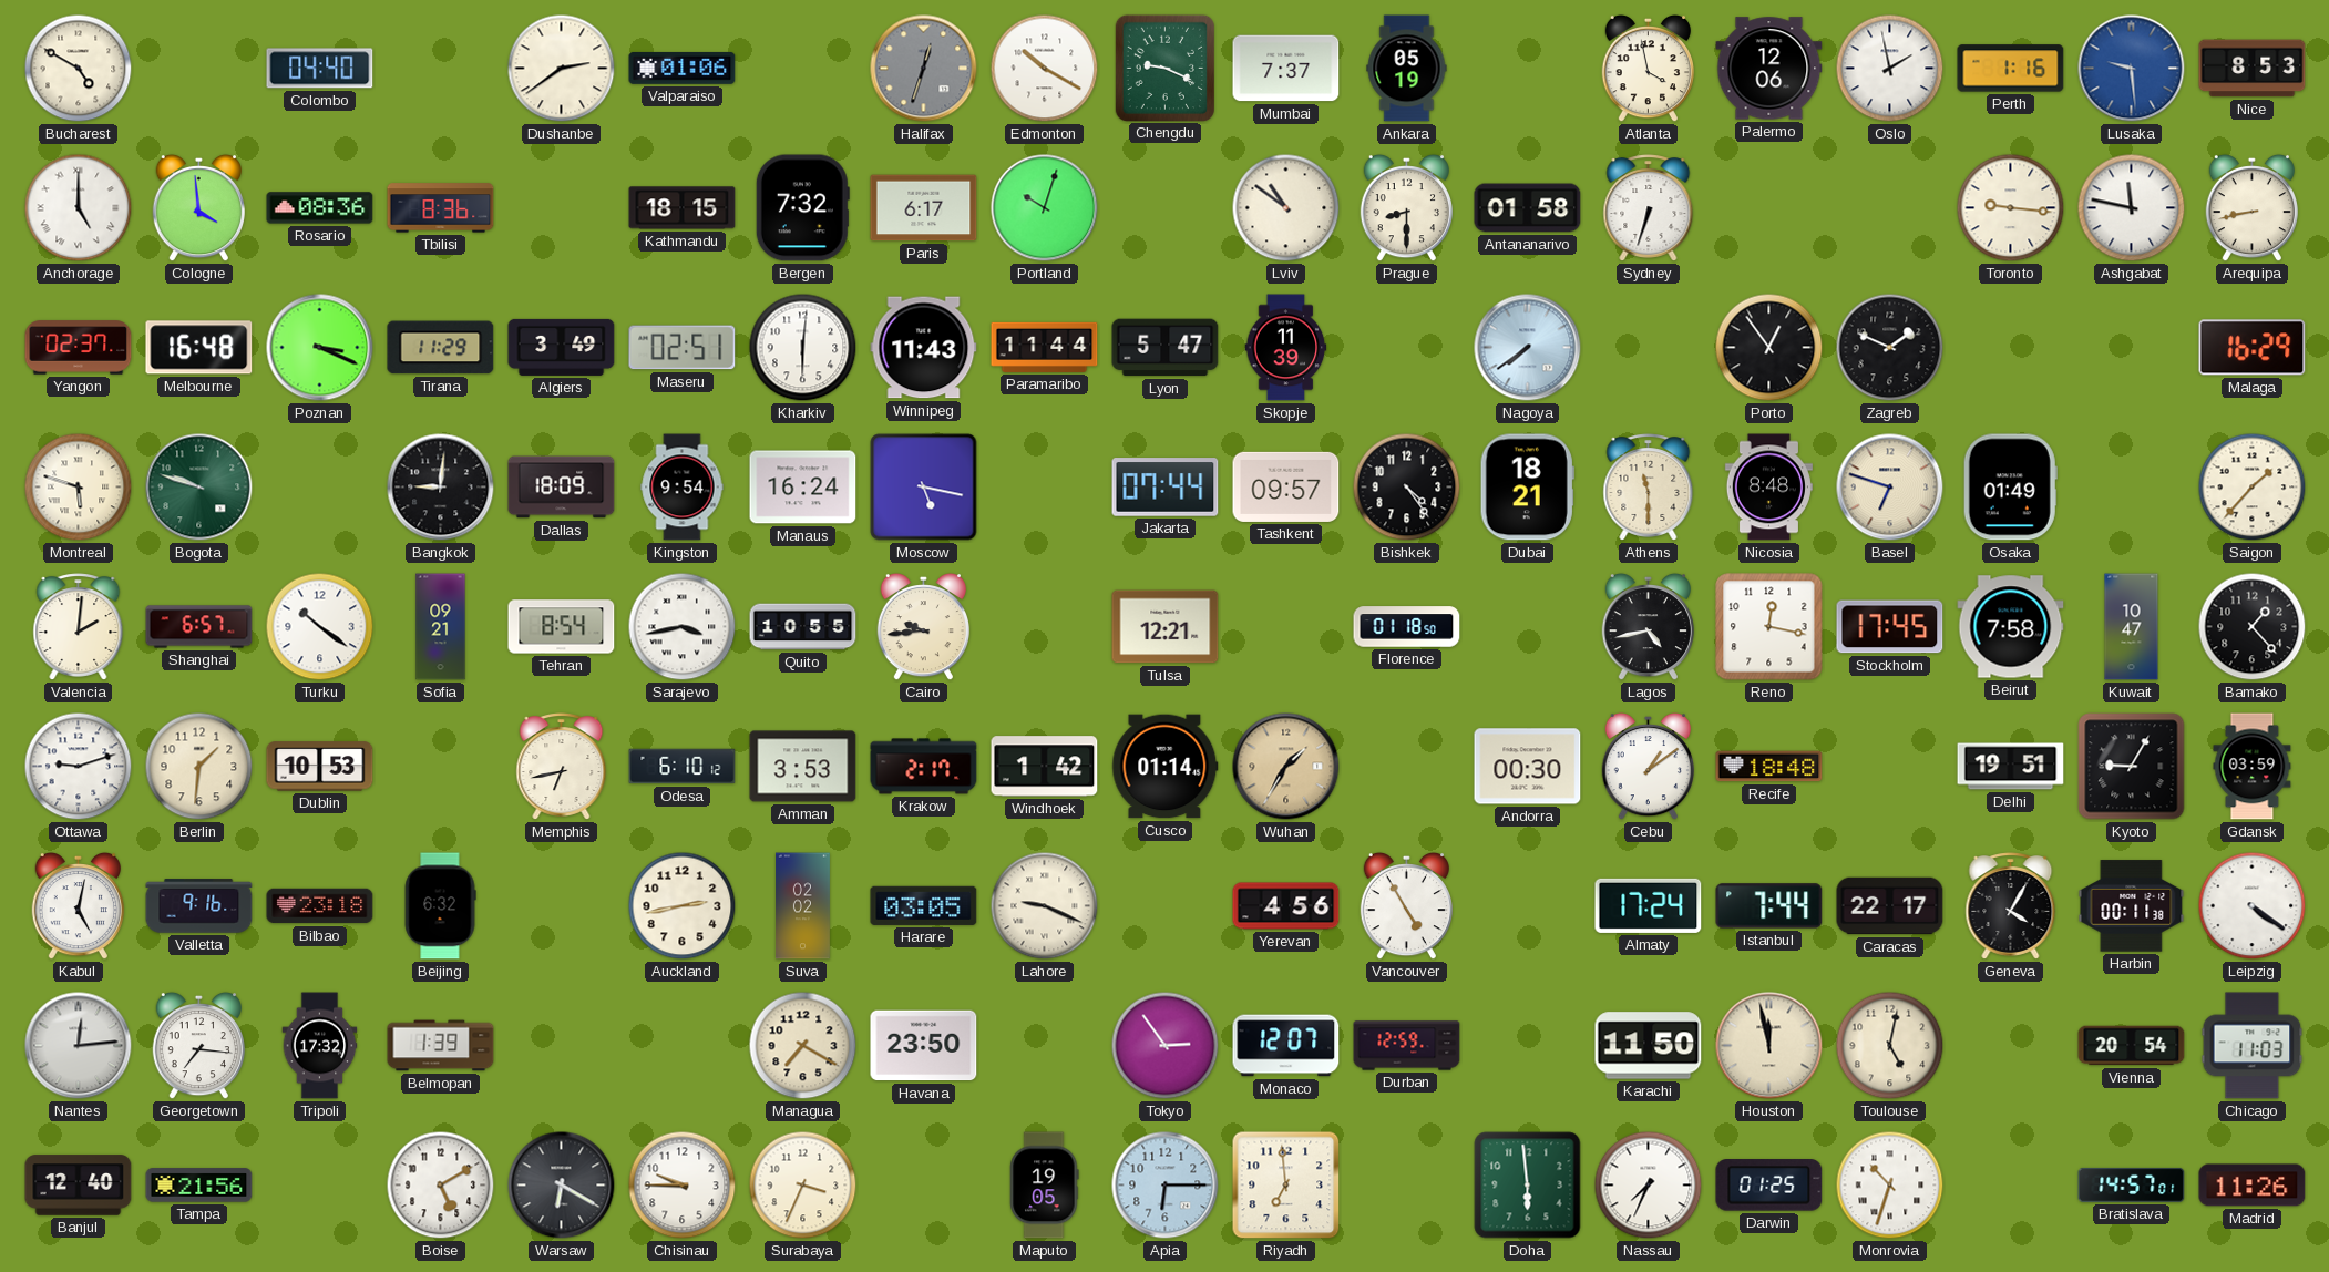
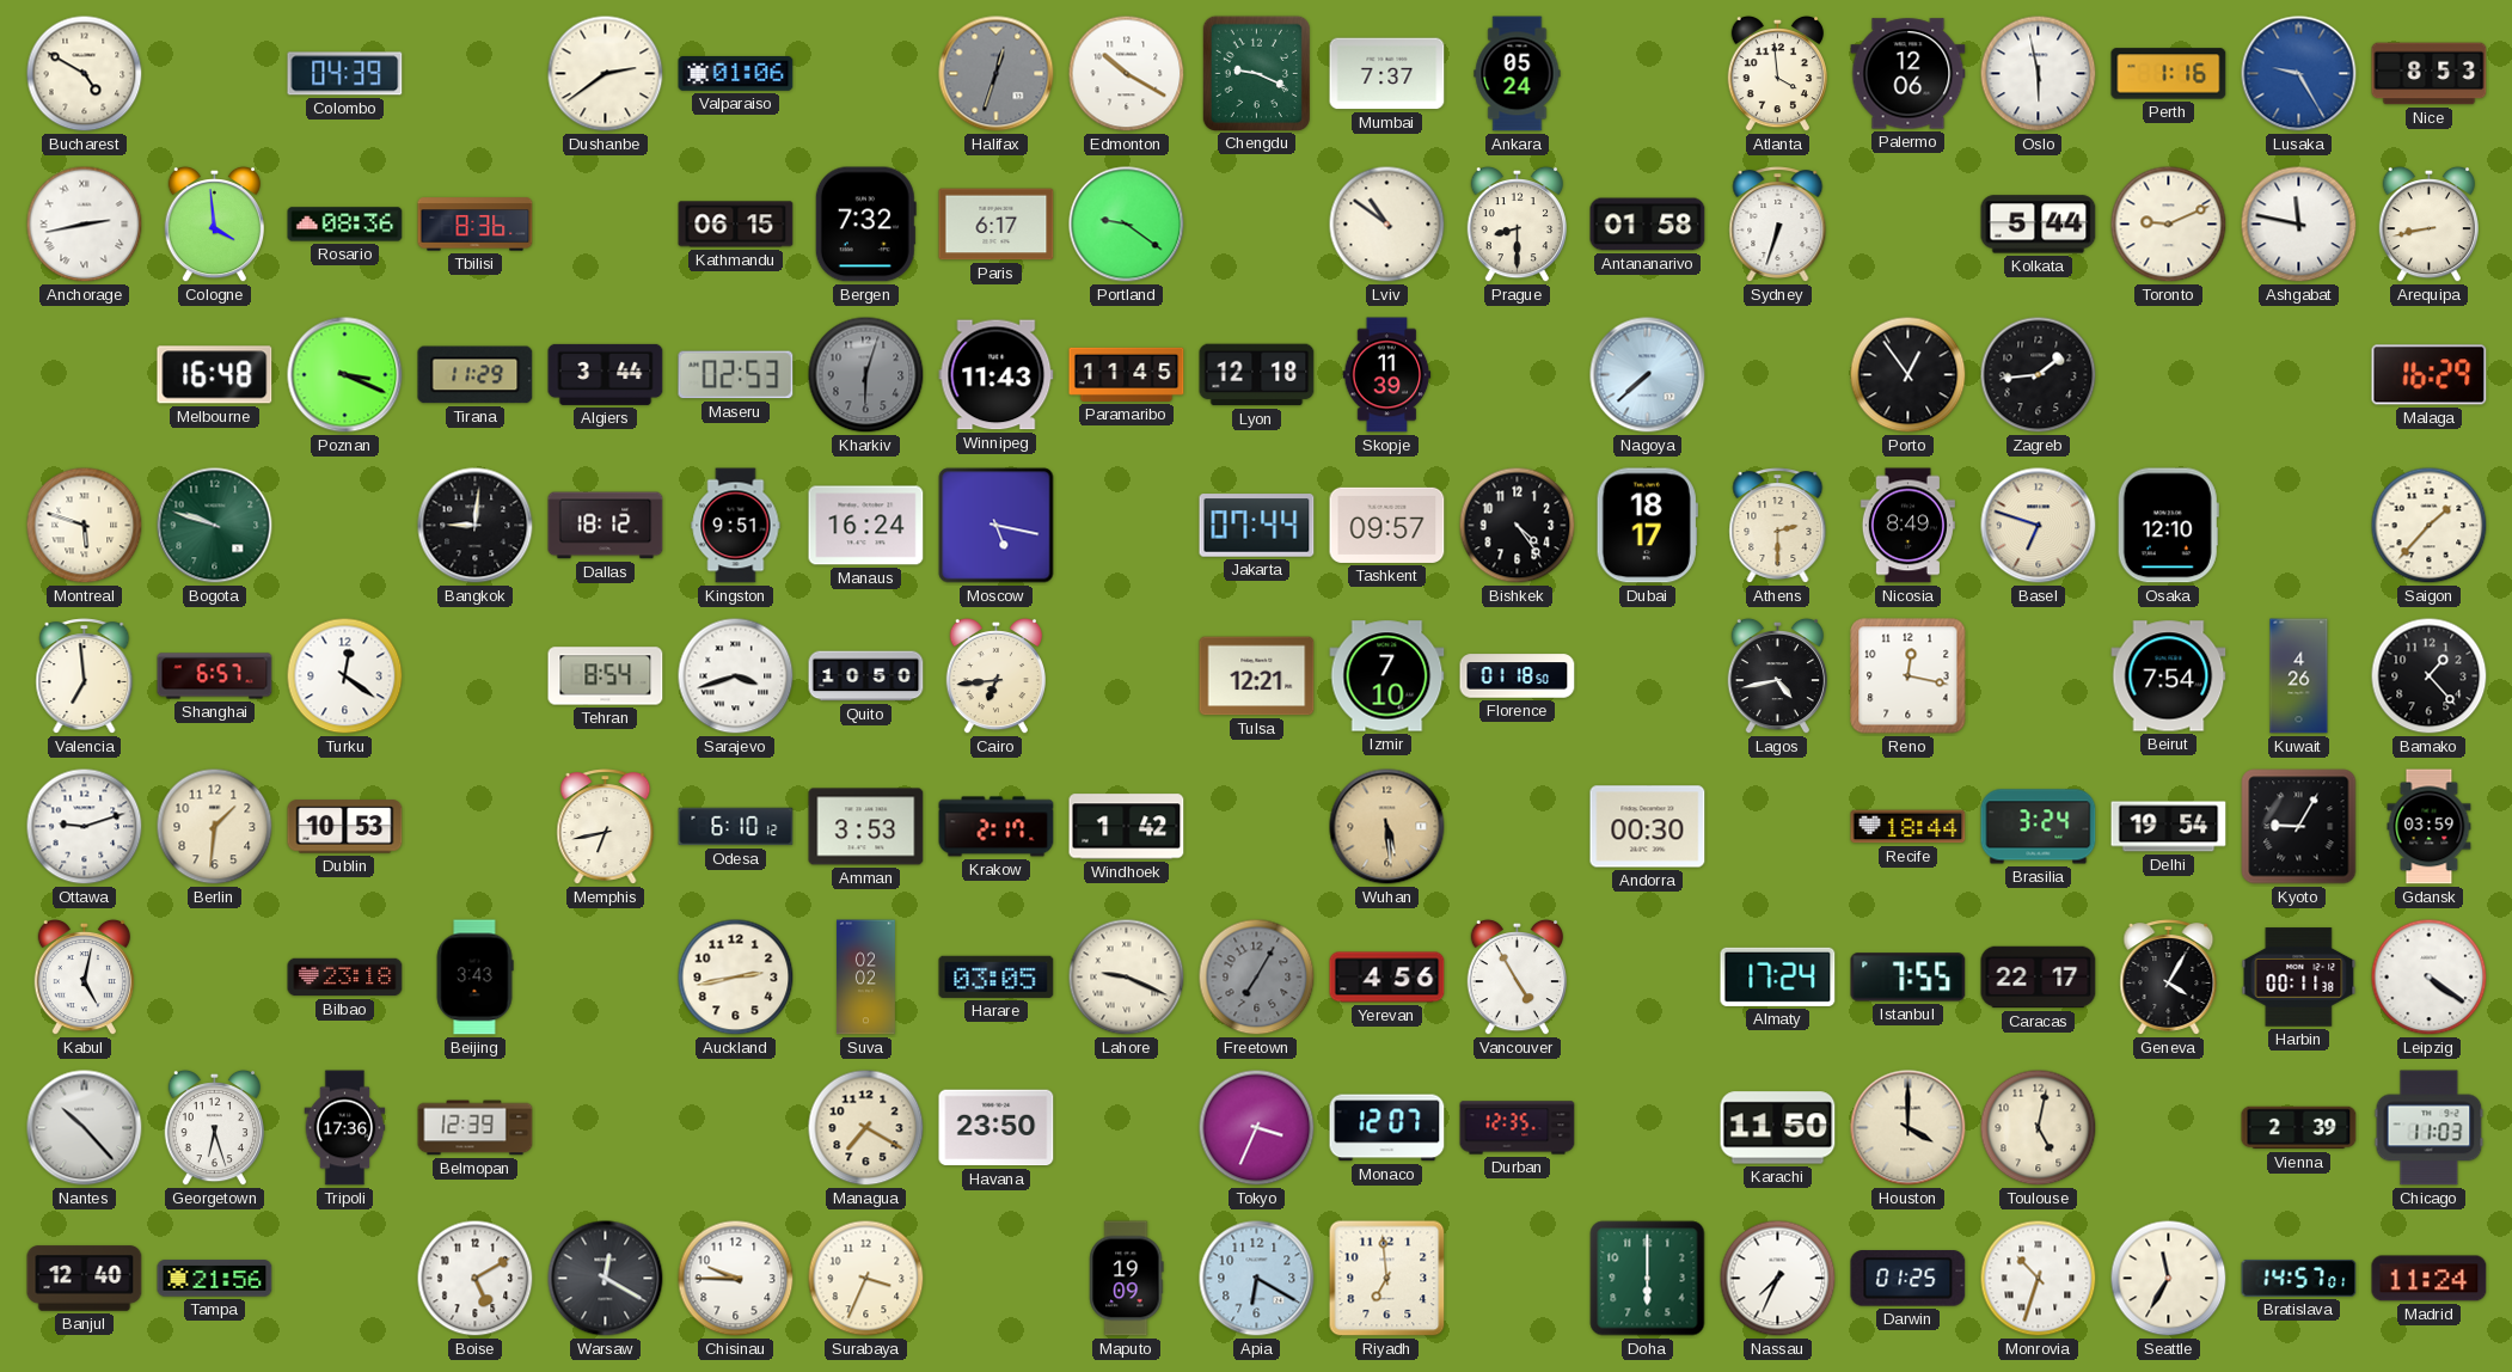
Colombo: 04:40 -> 04:39
Ankara: 05:19 -> 05:24
Atlanta: 3:58 -> 3:59
Oslo: 1:58 -> 5:58
Lusaka: 9:29 -> 9:25
Anchorage: 5:00 -> 2:43
Kathmandu: 18:15 -> 06:15
Portland: 10:03 -> 9:21
Kolkata: none -> 5:44
Toronto: 9:16 -> 9:11
Yangon: 02:37 -> none
Algiers: 3:49 -> 3:44
Maseru: 02:51 -> 02:53
Kharkiv: 6:01 -> 6:03
Kharkiv dial: white -> grey
Paramaribo: 11:44 -> 11:45
Lyon: 5:47 -> 12:18
Nagoya: 7:39 -> 7:38
Zagreb: 1:49 -> 1:44
Dallas: 18:09 -> 18:12
Kingston: 9:54 -> 9:51
Dubai: 18:21 -> 18:17
Athens: 11:30 -> 2:30
Nicosia: 8:48 -> 8:49
Osaka: 01:49 -> 12:10
Valencia: 2:01 -> 6:59
Turku: 10:21 -> 12:21
Sofia: 09:21 -> none
Sarajevo: 3:43 -> 3:42
Quito: 10:55 -> 10:50
Cairo: 9:44 -> 6:44
Izmir: none -> 7:10
Stockholm: 17:45 -> none
Beirut: 7:58 -> 7:54
Kuwait: 10:47 -> 4:26
Cusco: 01:14 -> none
Wuhan: 1:35 -> 5:29
Cebu: 1:09 -> none
Recife: 18:48 -> 18:44
Brasilia: none -> 3:24
Delhi: 19:51 -> 19:54
Valletta: 9:16 -> none
Beijing: 6:32 -> 3:43
Freetown: none -> 7:05
Istanbul: 7:44 -> 7:55
Nantes: 12:14 -> 10:23
Georgetown: 7:16 -> 6:27
Tripoli: 17:32 -> 17:36
Belmopan: 1:39 -> 12:39
Tokyo: 2:54 -> 3:34
Durban: 12:59 -> 12:35
Houston: 11:58 -> 4:00
Vienna: 20:54 -> 2:39
Warsaw: 6:20 -> 12:20
Maputo: 19:05 -> 19:09
Apia: 6:15 -> 6:20
Doha: 5:59 -> 6:00
Seattle: none -> 11:35
Madrid: 11:26 -> 11:24
